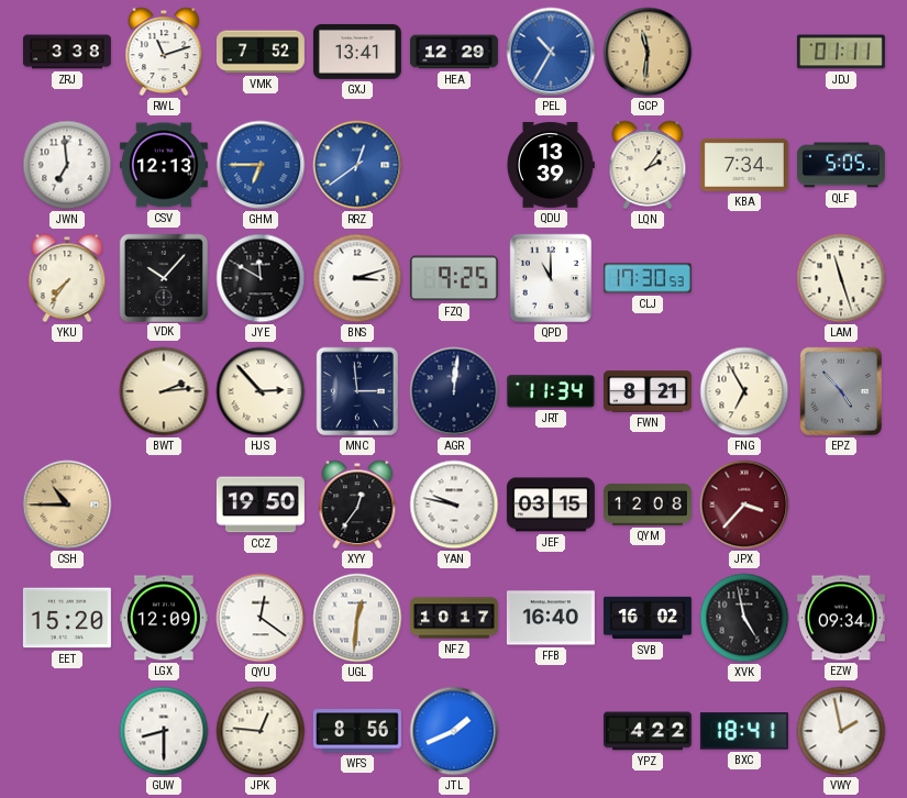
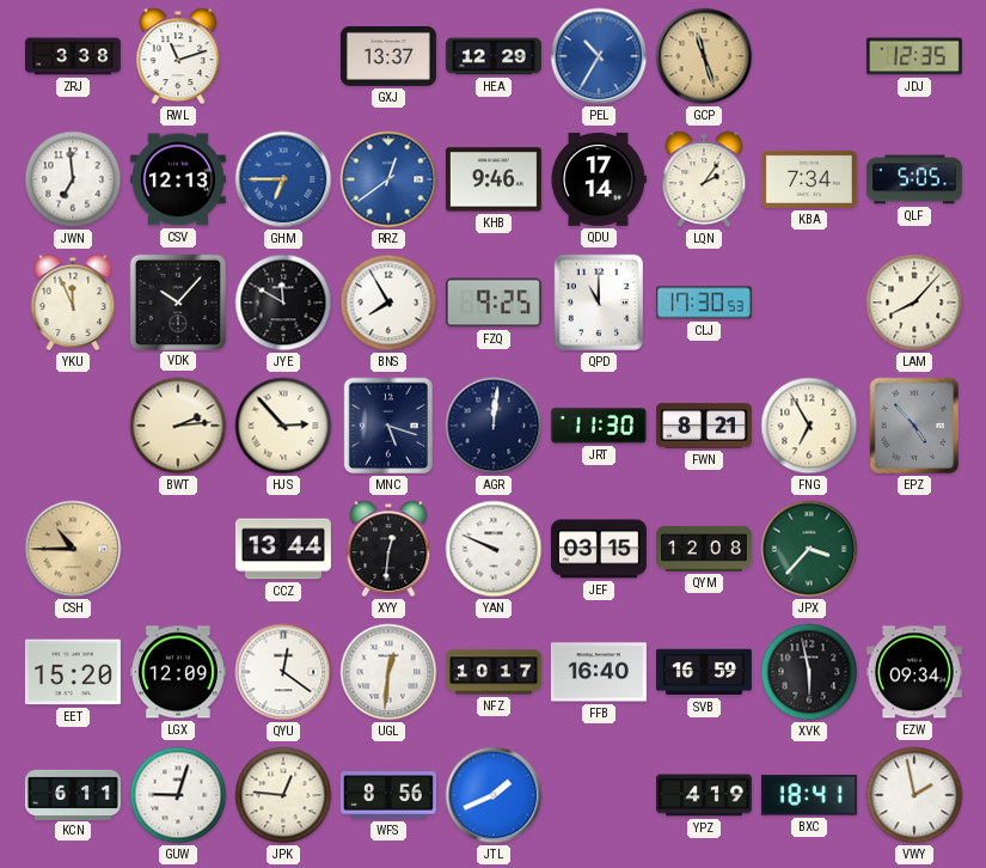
VMK: 7:52 -> none
GXJ: 13:41 -> 13:37
GCP: 11:31 -> 11:27
JDJ: 01:11 -> 12:35
KHB: none -> 9:46
QDU: 13:39 -> 17:14
YKU: 7:36 -> 11:56
BNS: 3:12 -> 7:55
LAM: 11:27 -> 8:07
MNC: 2:59 -> 5:18
JRT: 11:34 -> 11:30
CCZ: 19:50 -> 13:44
XYY: 12:36 -> 12:31
YAN: 9:47 -> 9:49
JPX dial: burgundy -> green
SVB: 16:02 -> 16:59
XVK: 4:58 -> 5:58
KCN: none -> 6:11
GUW: 8:30 -> 9:03
YPZ: 4:22 -> 4:19
